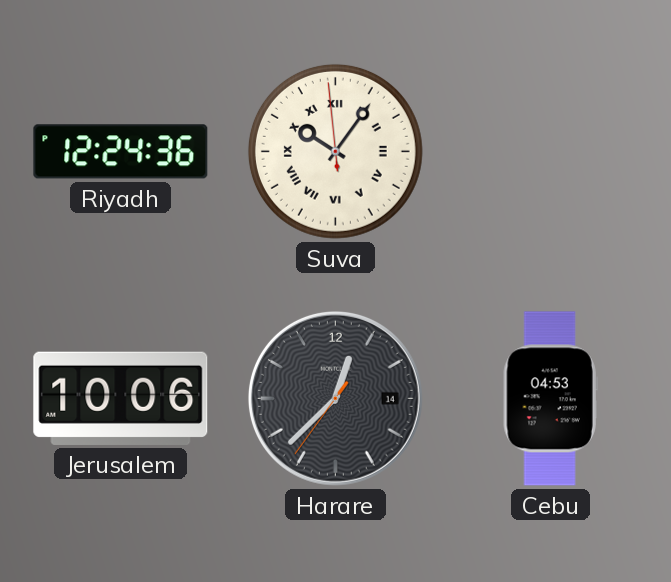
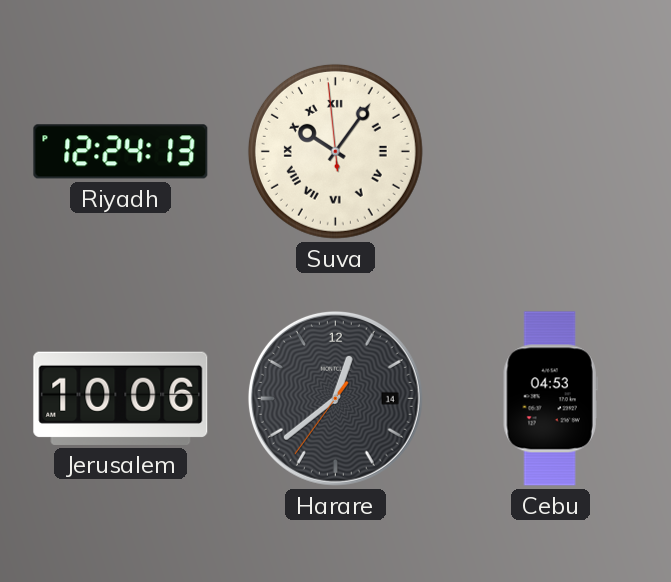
Riyadh: 12:24:36 -> 12:24:13
Harare: 12:37 -> 12:38
